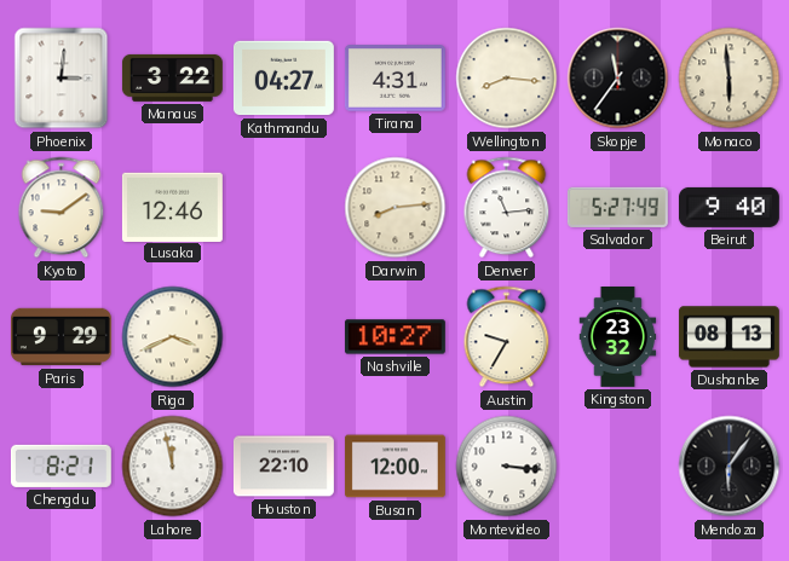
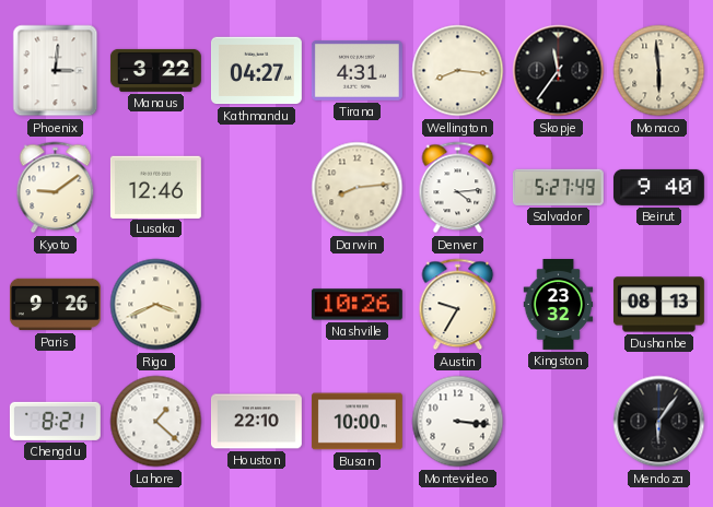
Denver: 11:14 -> 4:14
Paris: 9:29 -> 9:26
Nashville: 10:27 -> 10:26
Lahore: 11:58 -> 1:22
Busan: 12:00 -> 10:00
